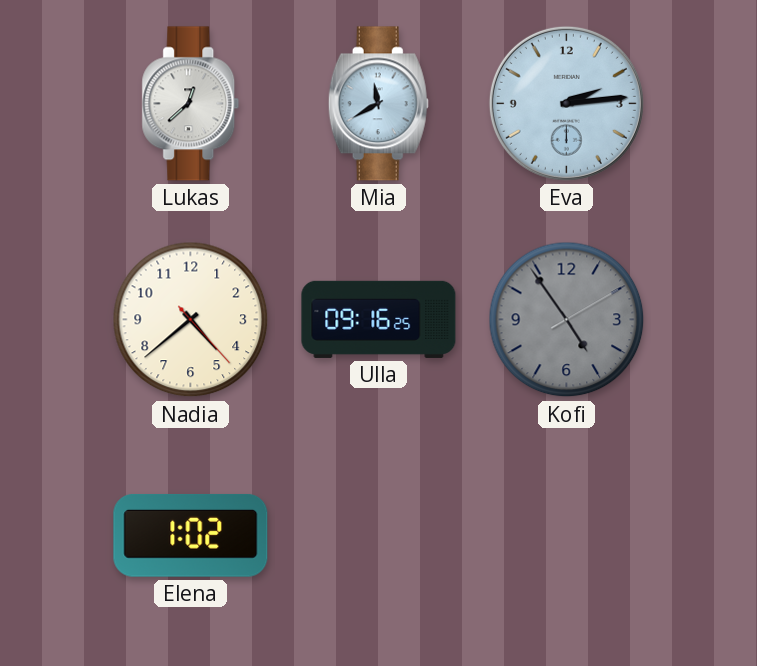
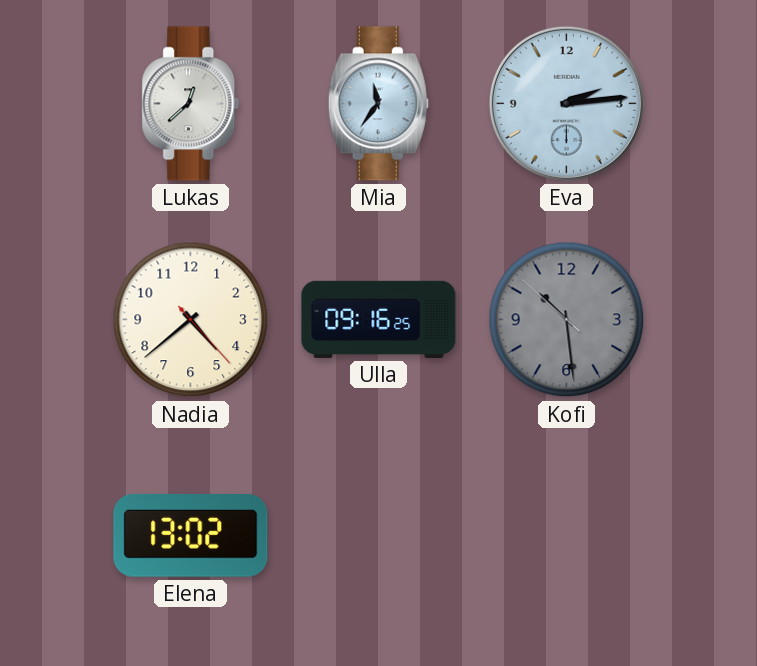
Mia: 11:40 -> 11:36
Kofi: 4:54 -> 10:28
Elena: 1:02 -> 13:02
